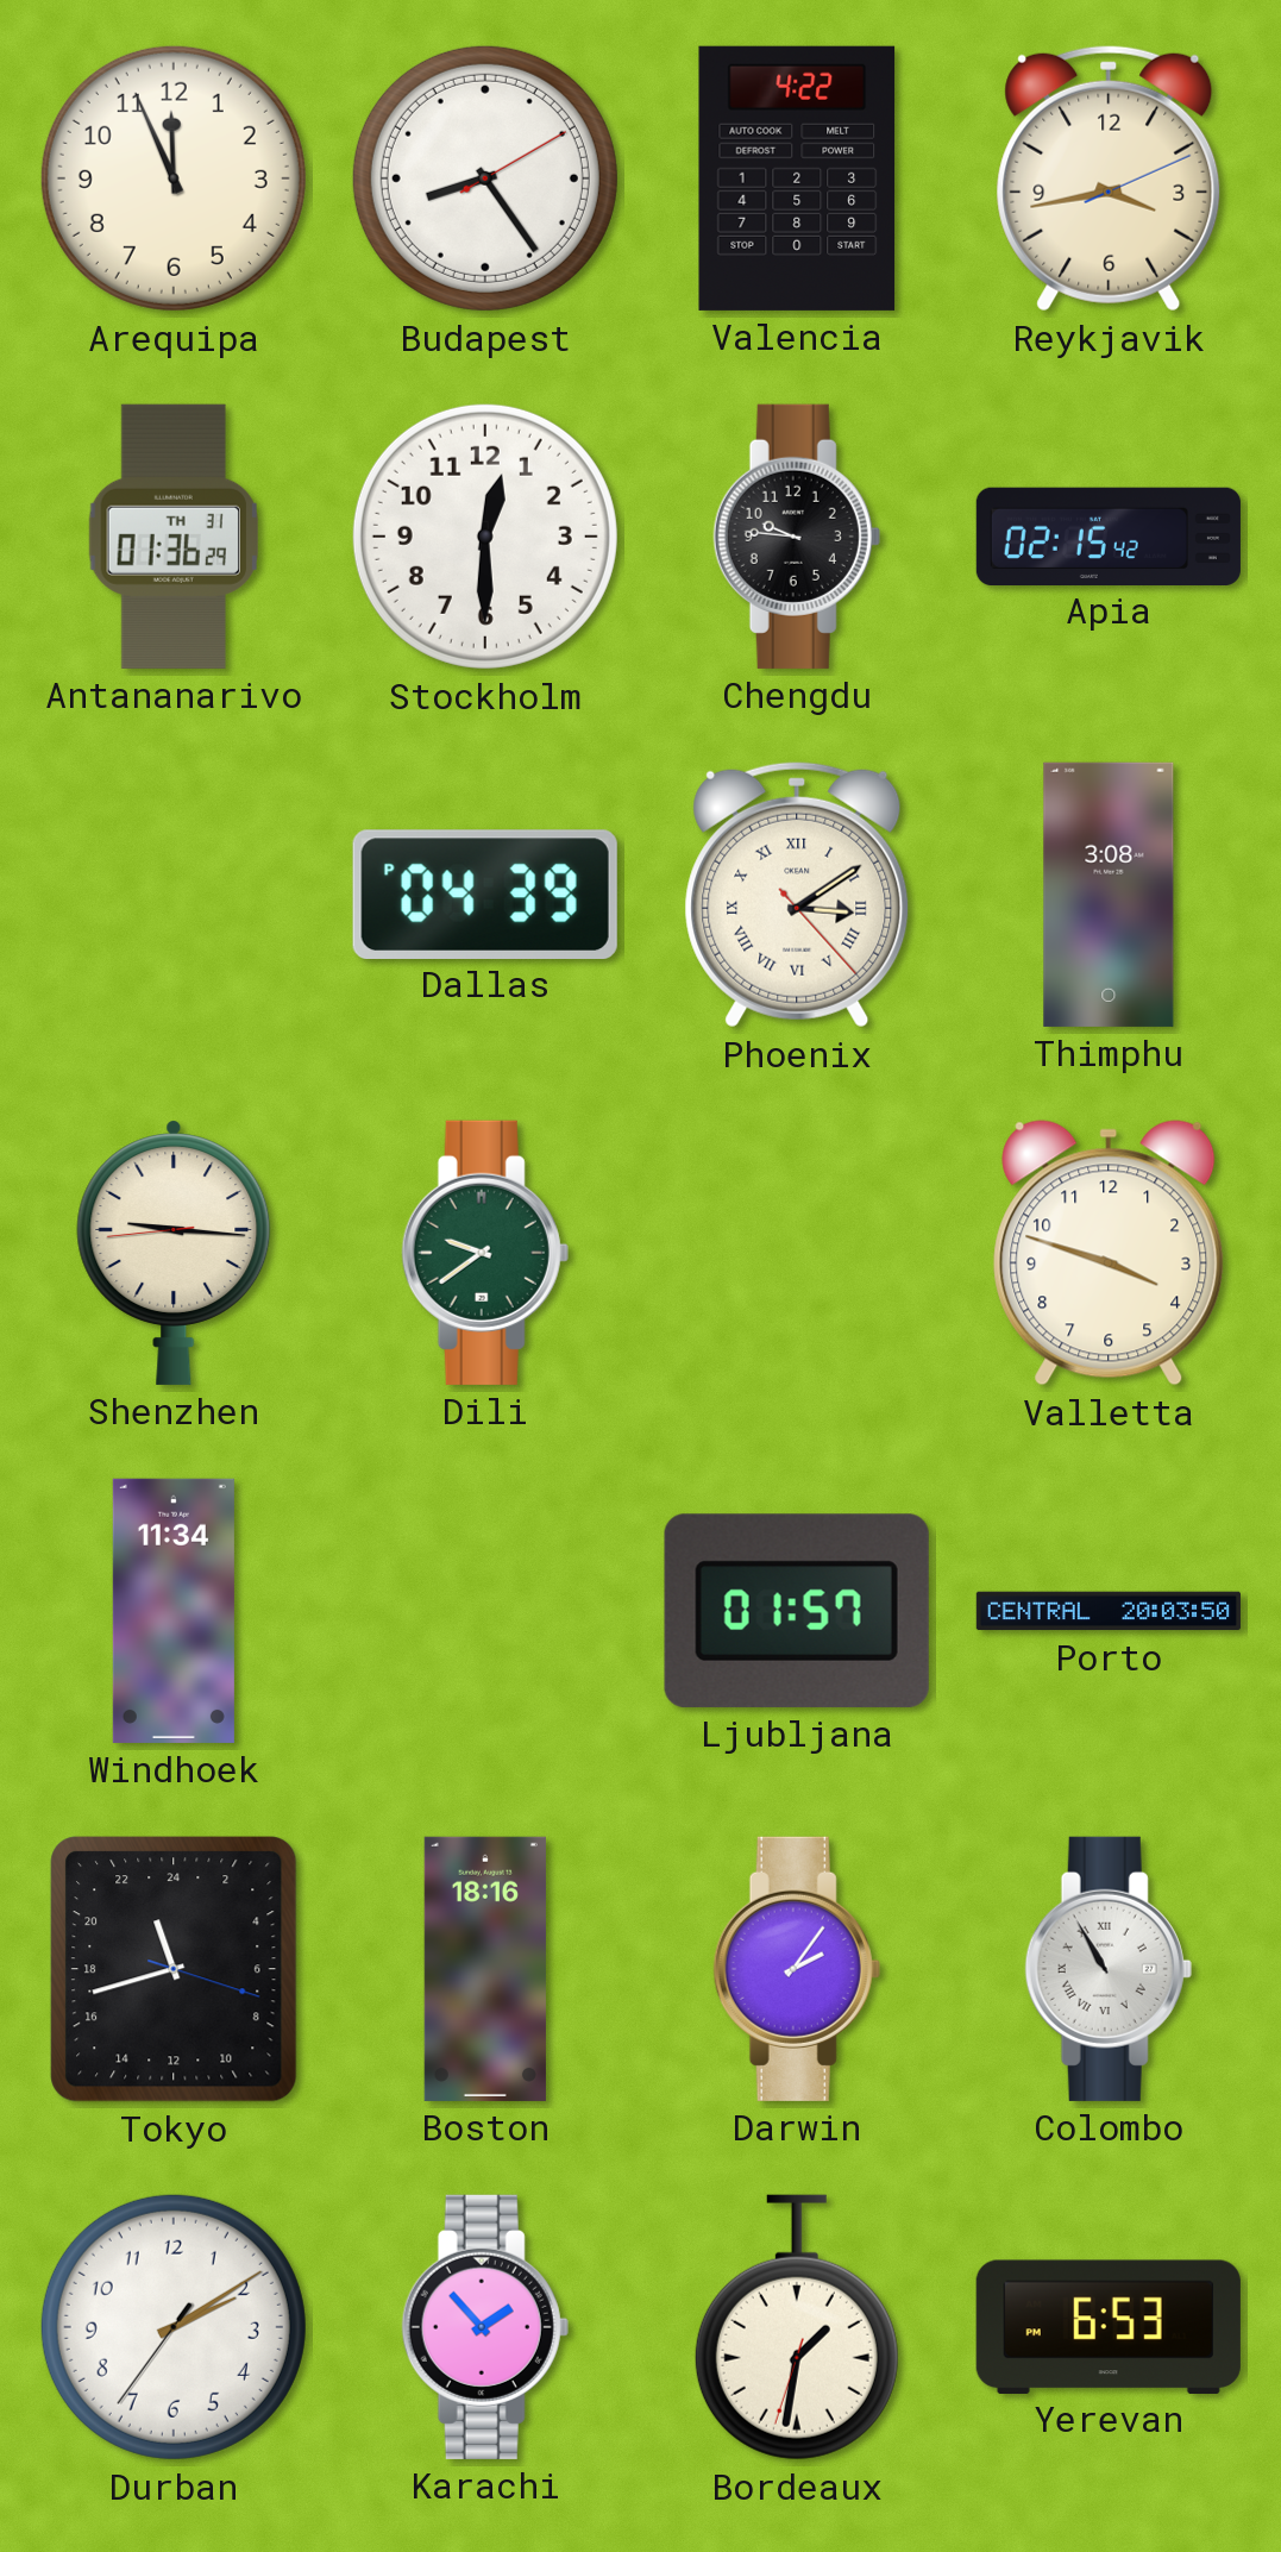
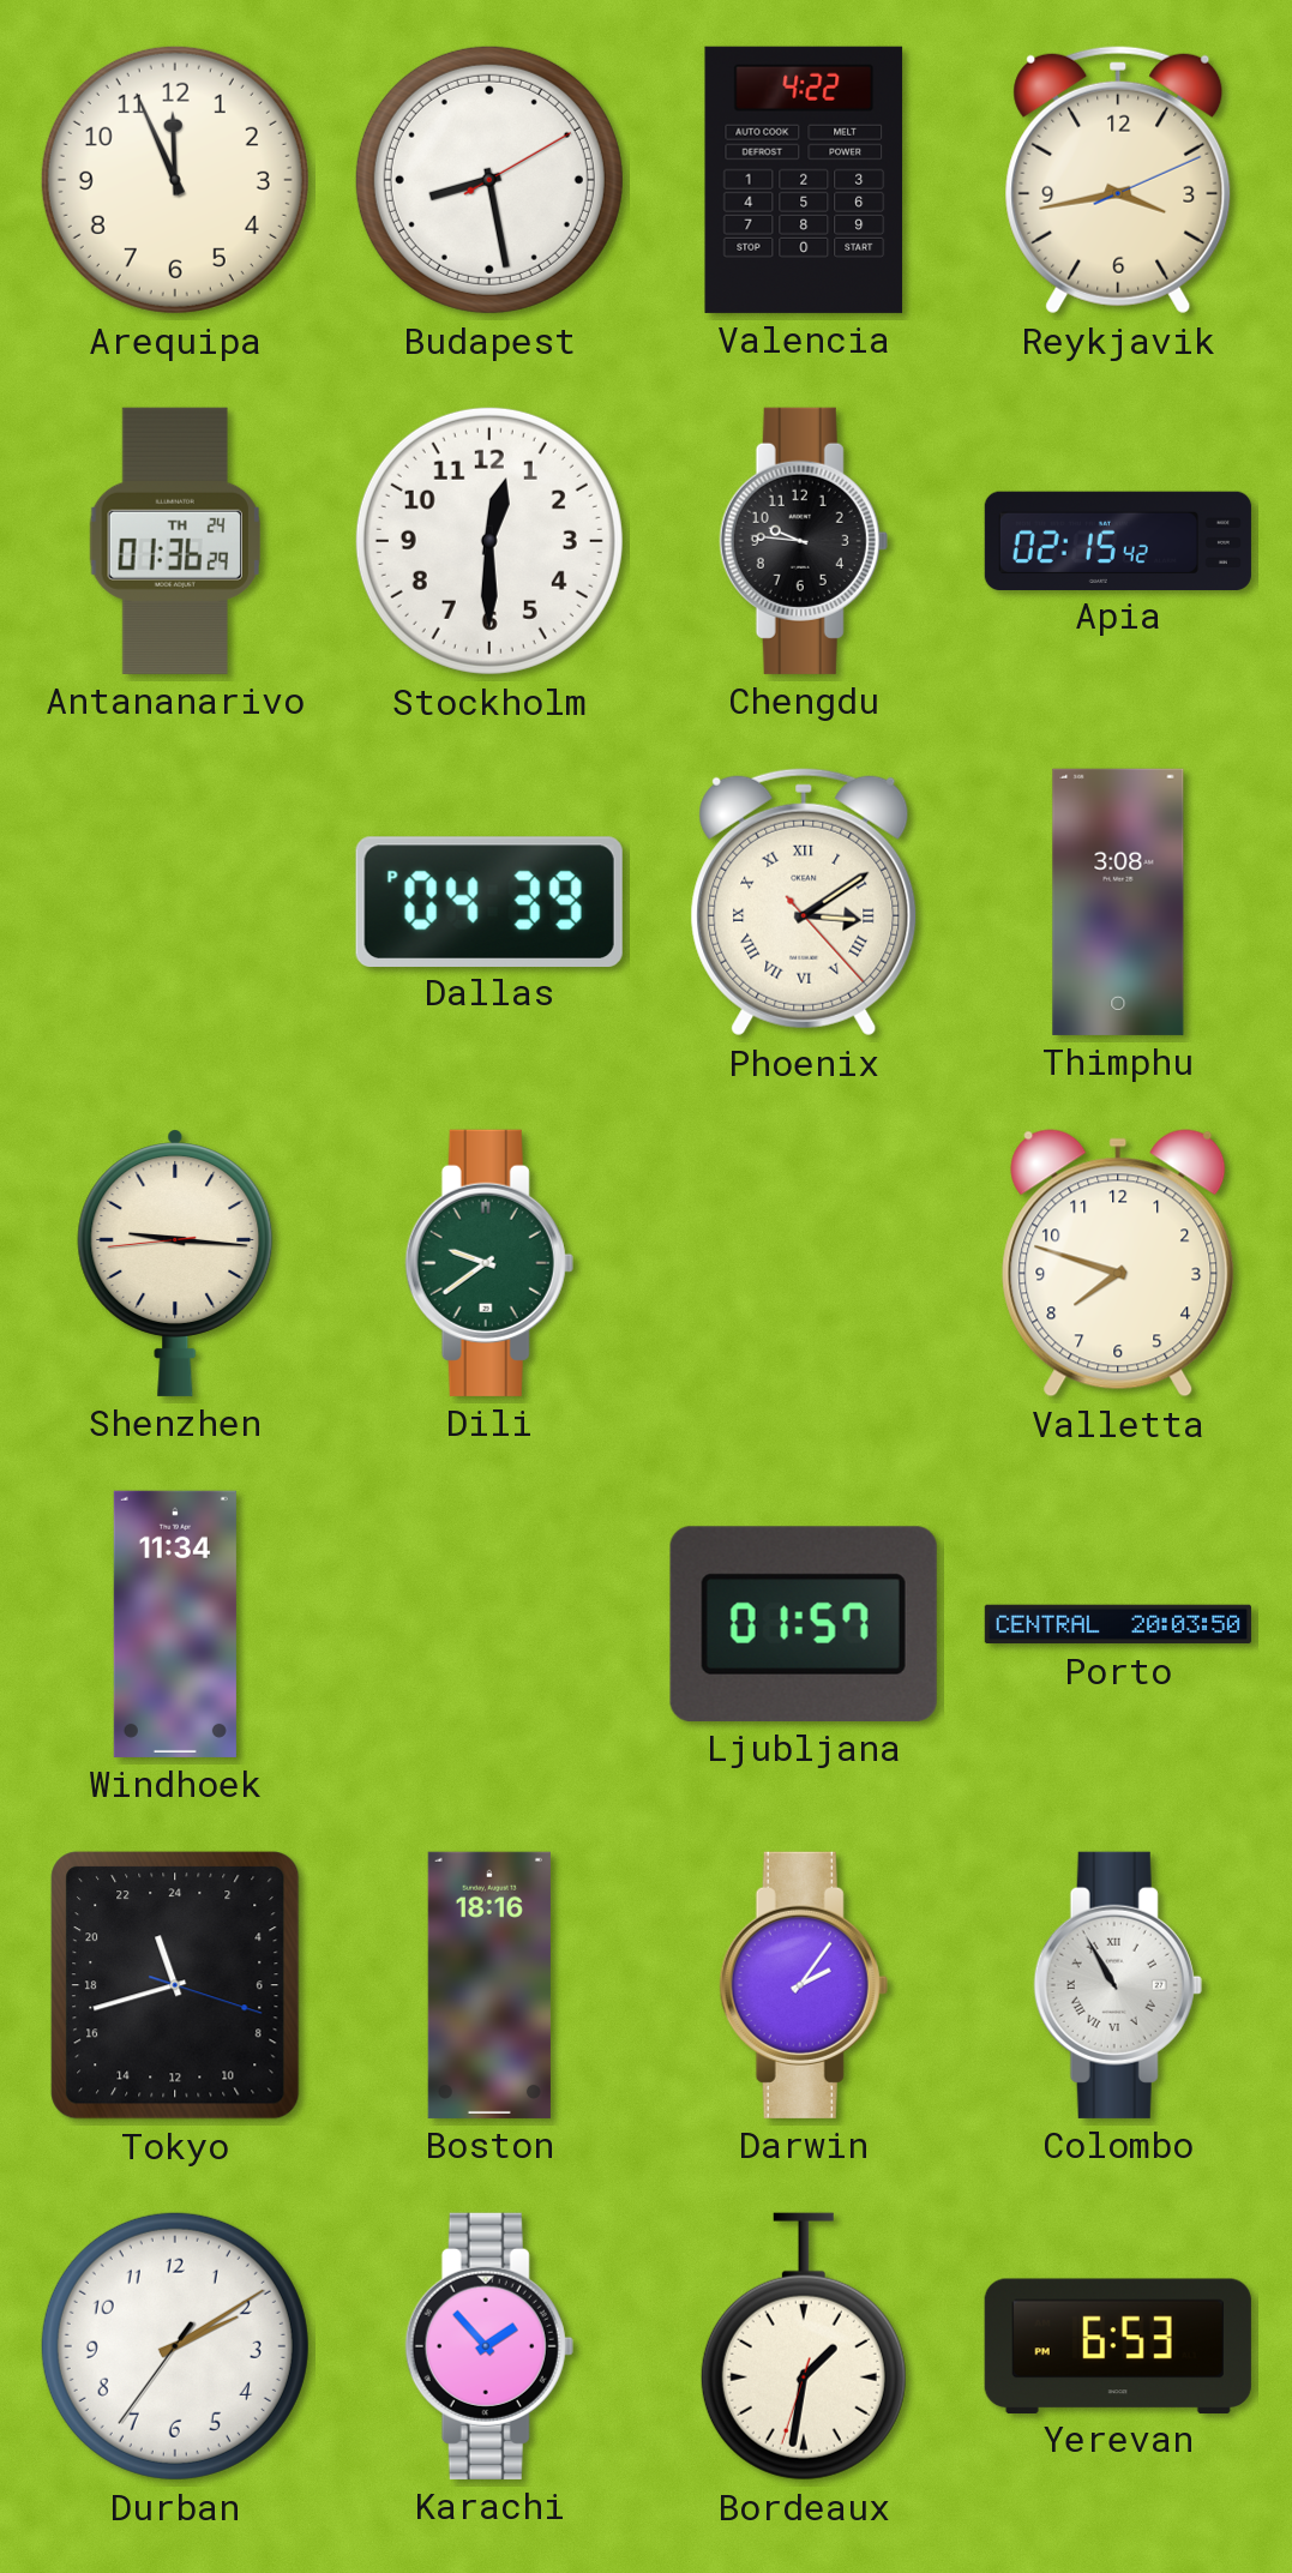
Budapest: 8:24 -> 8:28
Antananarivo date: TH 31 -> TH 24
Valletta: 3:48 -> 7:48
